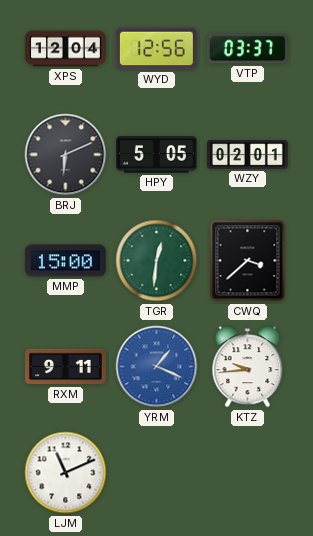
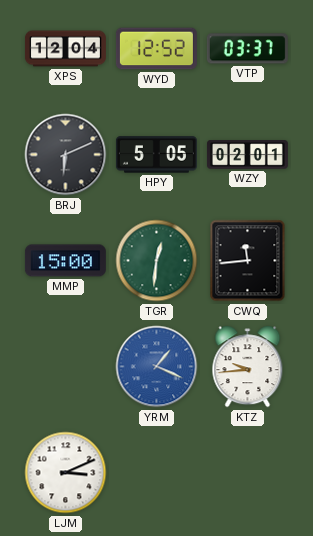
WYD: 12:56 -> 12:52
CWQ: 3:38 -> 11:44
RXM: 9:11 -> none
LJM: 11:11 -> 3:11
